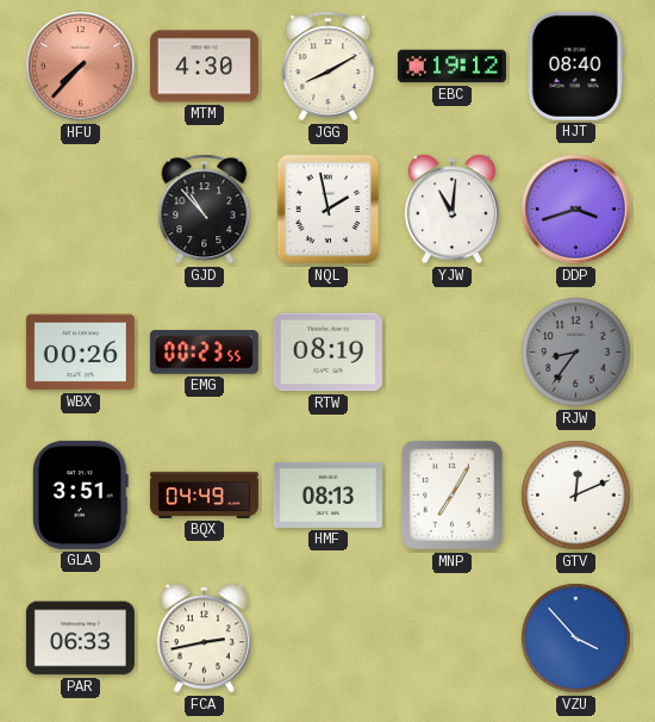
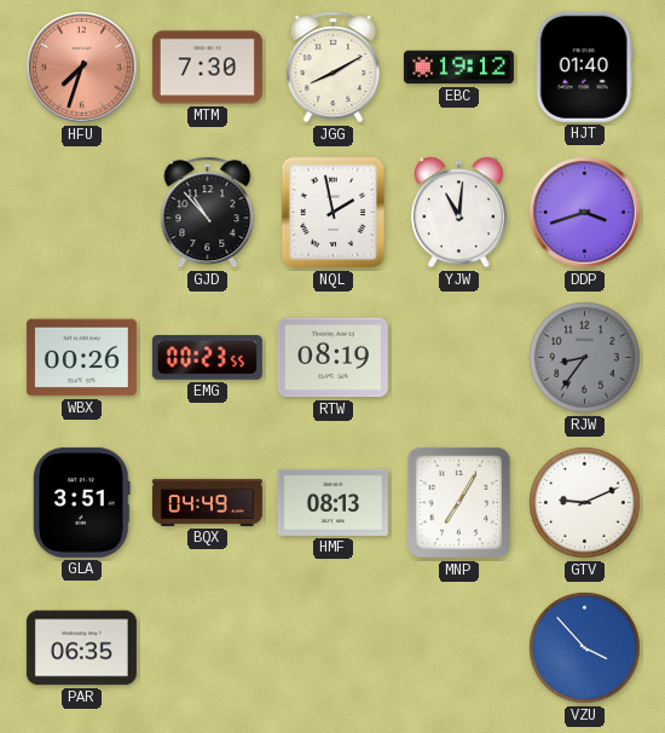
HFU: 7:37 -> 7:33
MTM: 4:30 -> 7:30
HJT: 08:40 -> 01:40
GTV: 12:11 -> 9:11
PAR: 06:33 -> 06:35
FCA: 2:43 -> none
